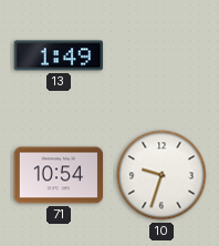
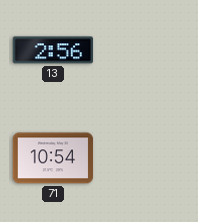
13: 1:49 -> 2:56
10: 9:33 -> none
